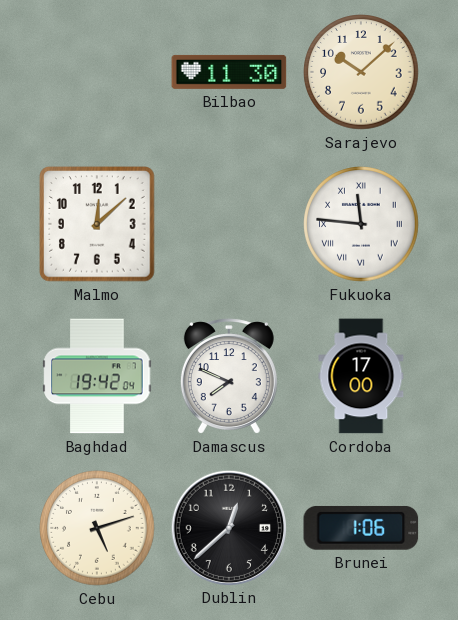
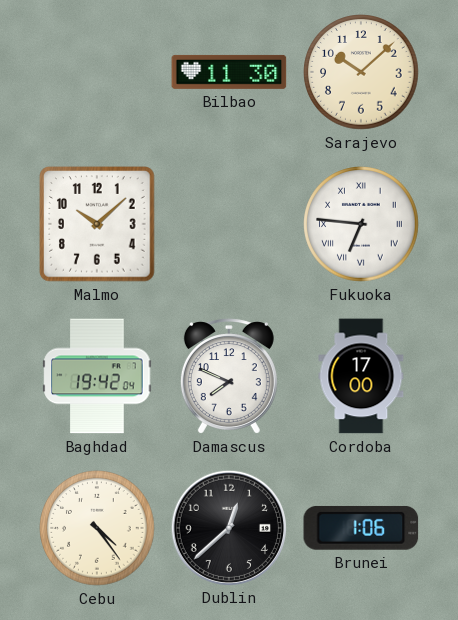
Malmo: 12:08 -> 10:08
Fukuoka: 11:46 -> 6:46
Cebu: 5:12 -> 4:24
